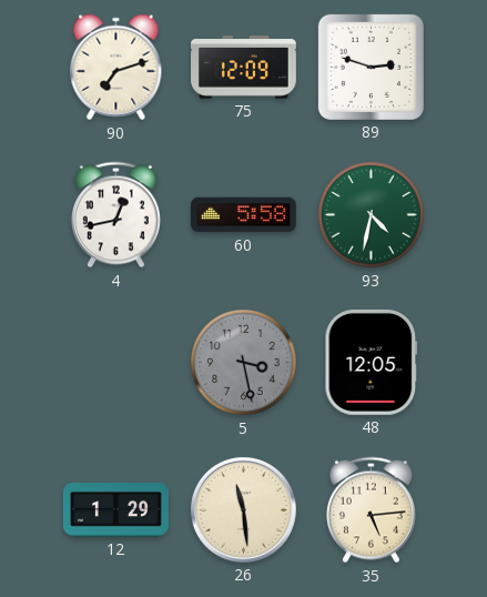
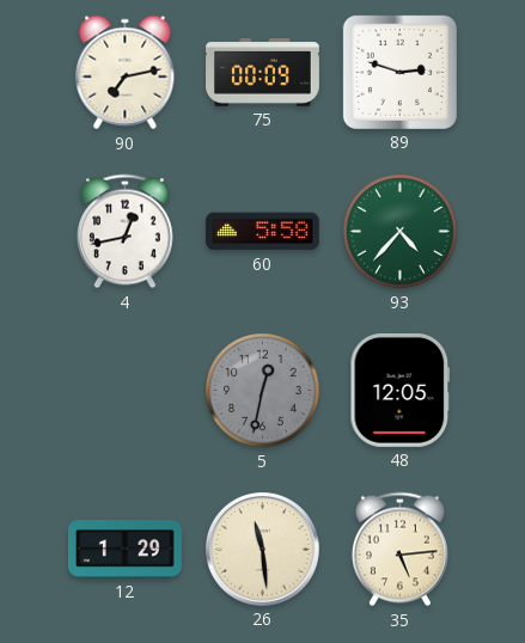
90: 7:12 -> 7:13
75: 12:09 -> 00:09
93: 4:32 -> 4:37
5: 3:28 -> 12:32
